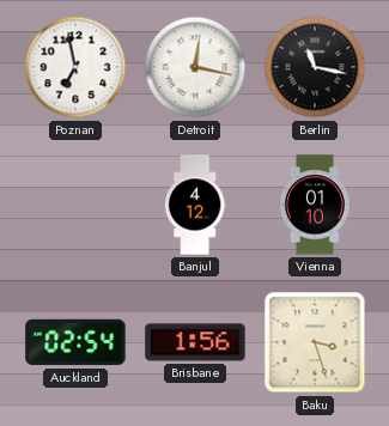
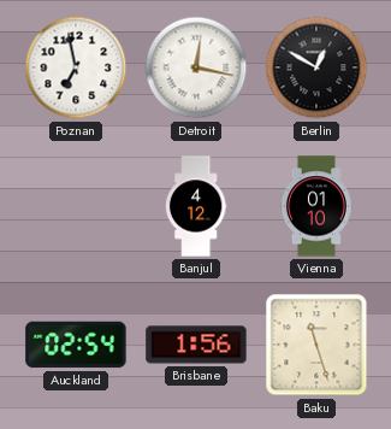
Berlin: 11:17 -> 12:50
Baku: 3:27 -> 11:27
